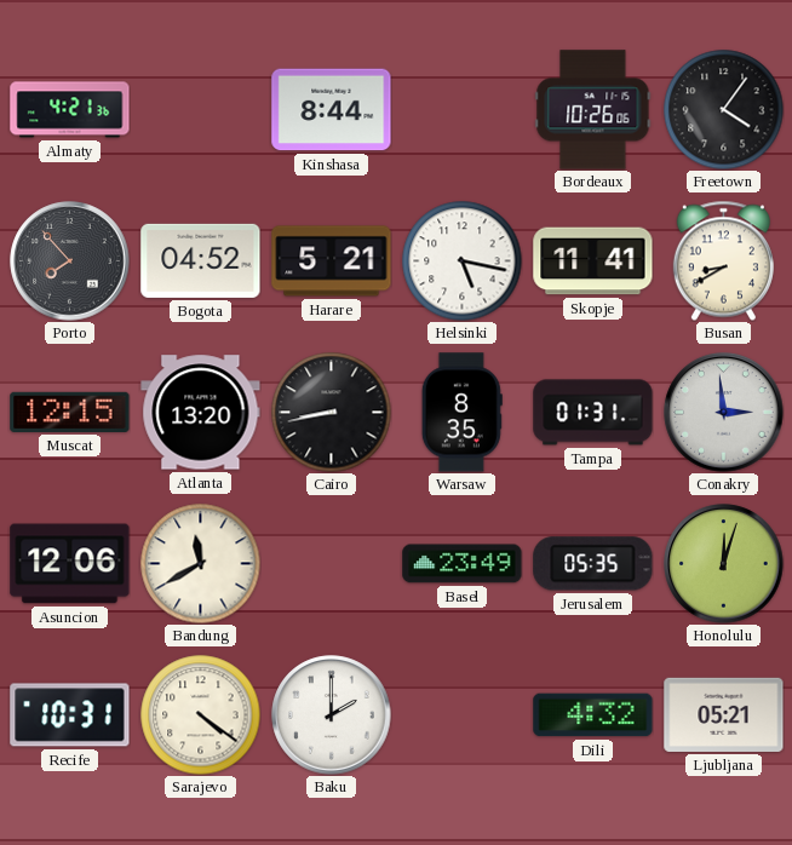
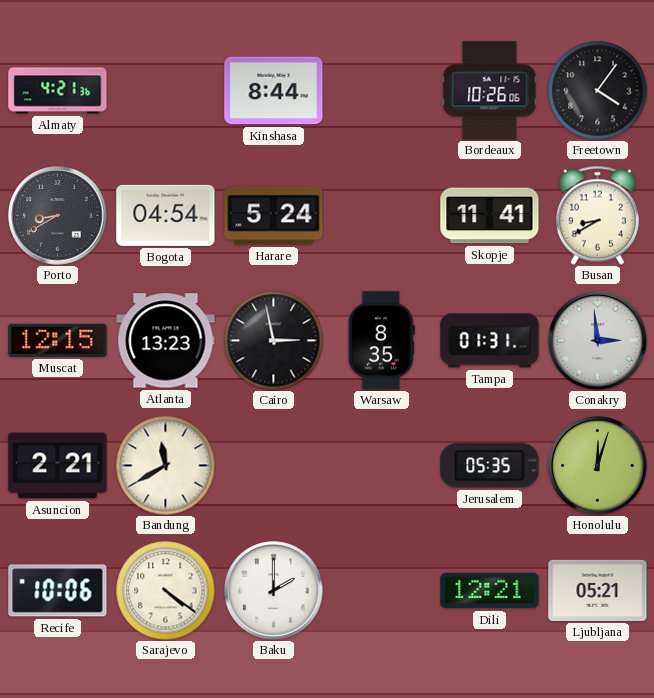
Porto: 7:53 -> 8:40
Bogota: 04:52 -> 04:54
Harare: 5:21 -> 5:24
Helsinki: 5:17 -> none
Atlanta: 13:20 -> 13:23
Cairo: 8:43 -> 2:58
Asuncion: 12:06 -> 2:21
Basel: 23:49 -> none
Recife: 10:31 -> 10:06
Dili: 4:32 -> 12:21
